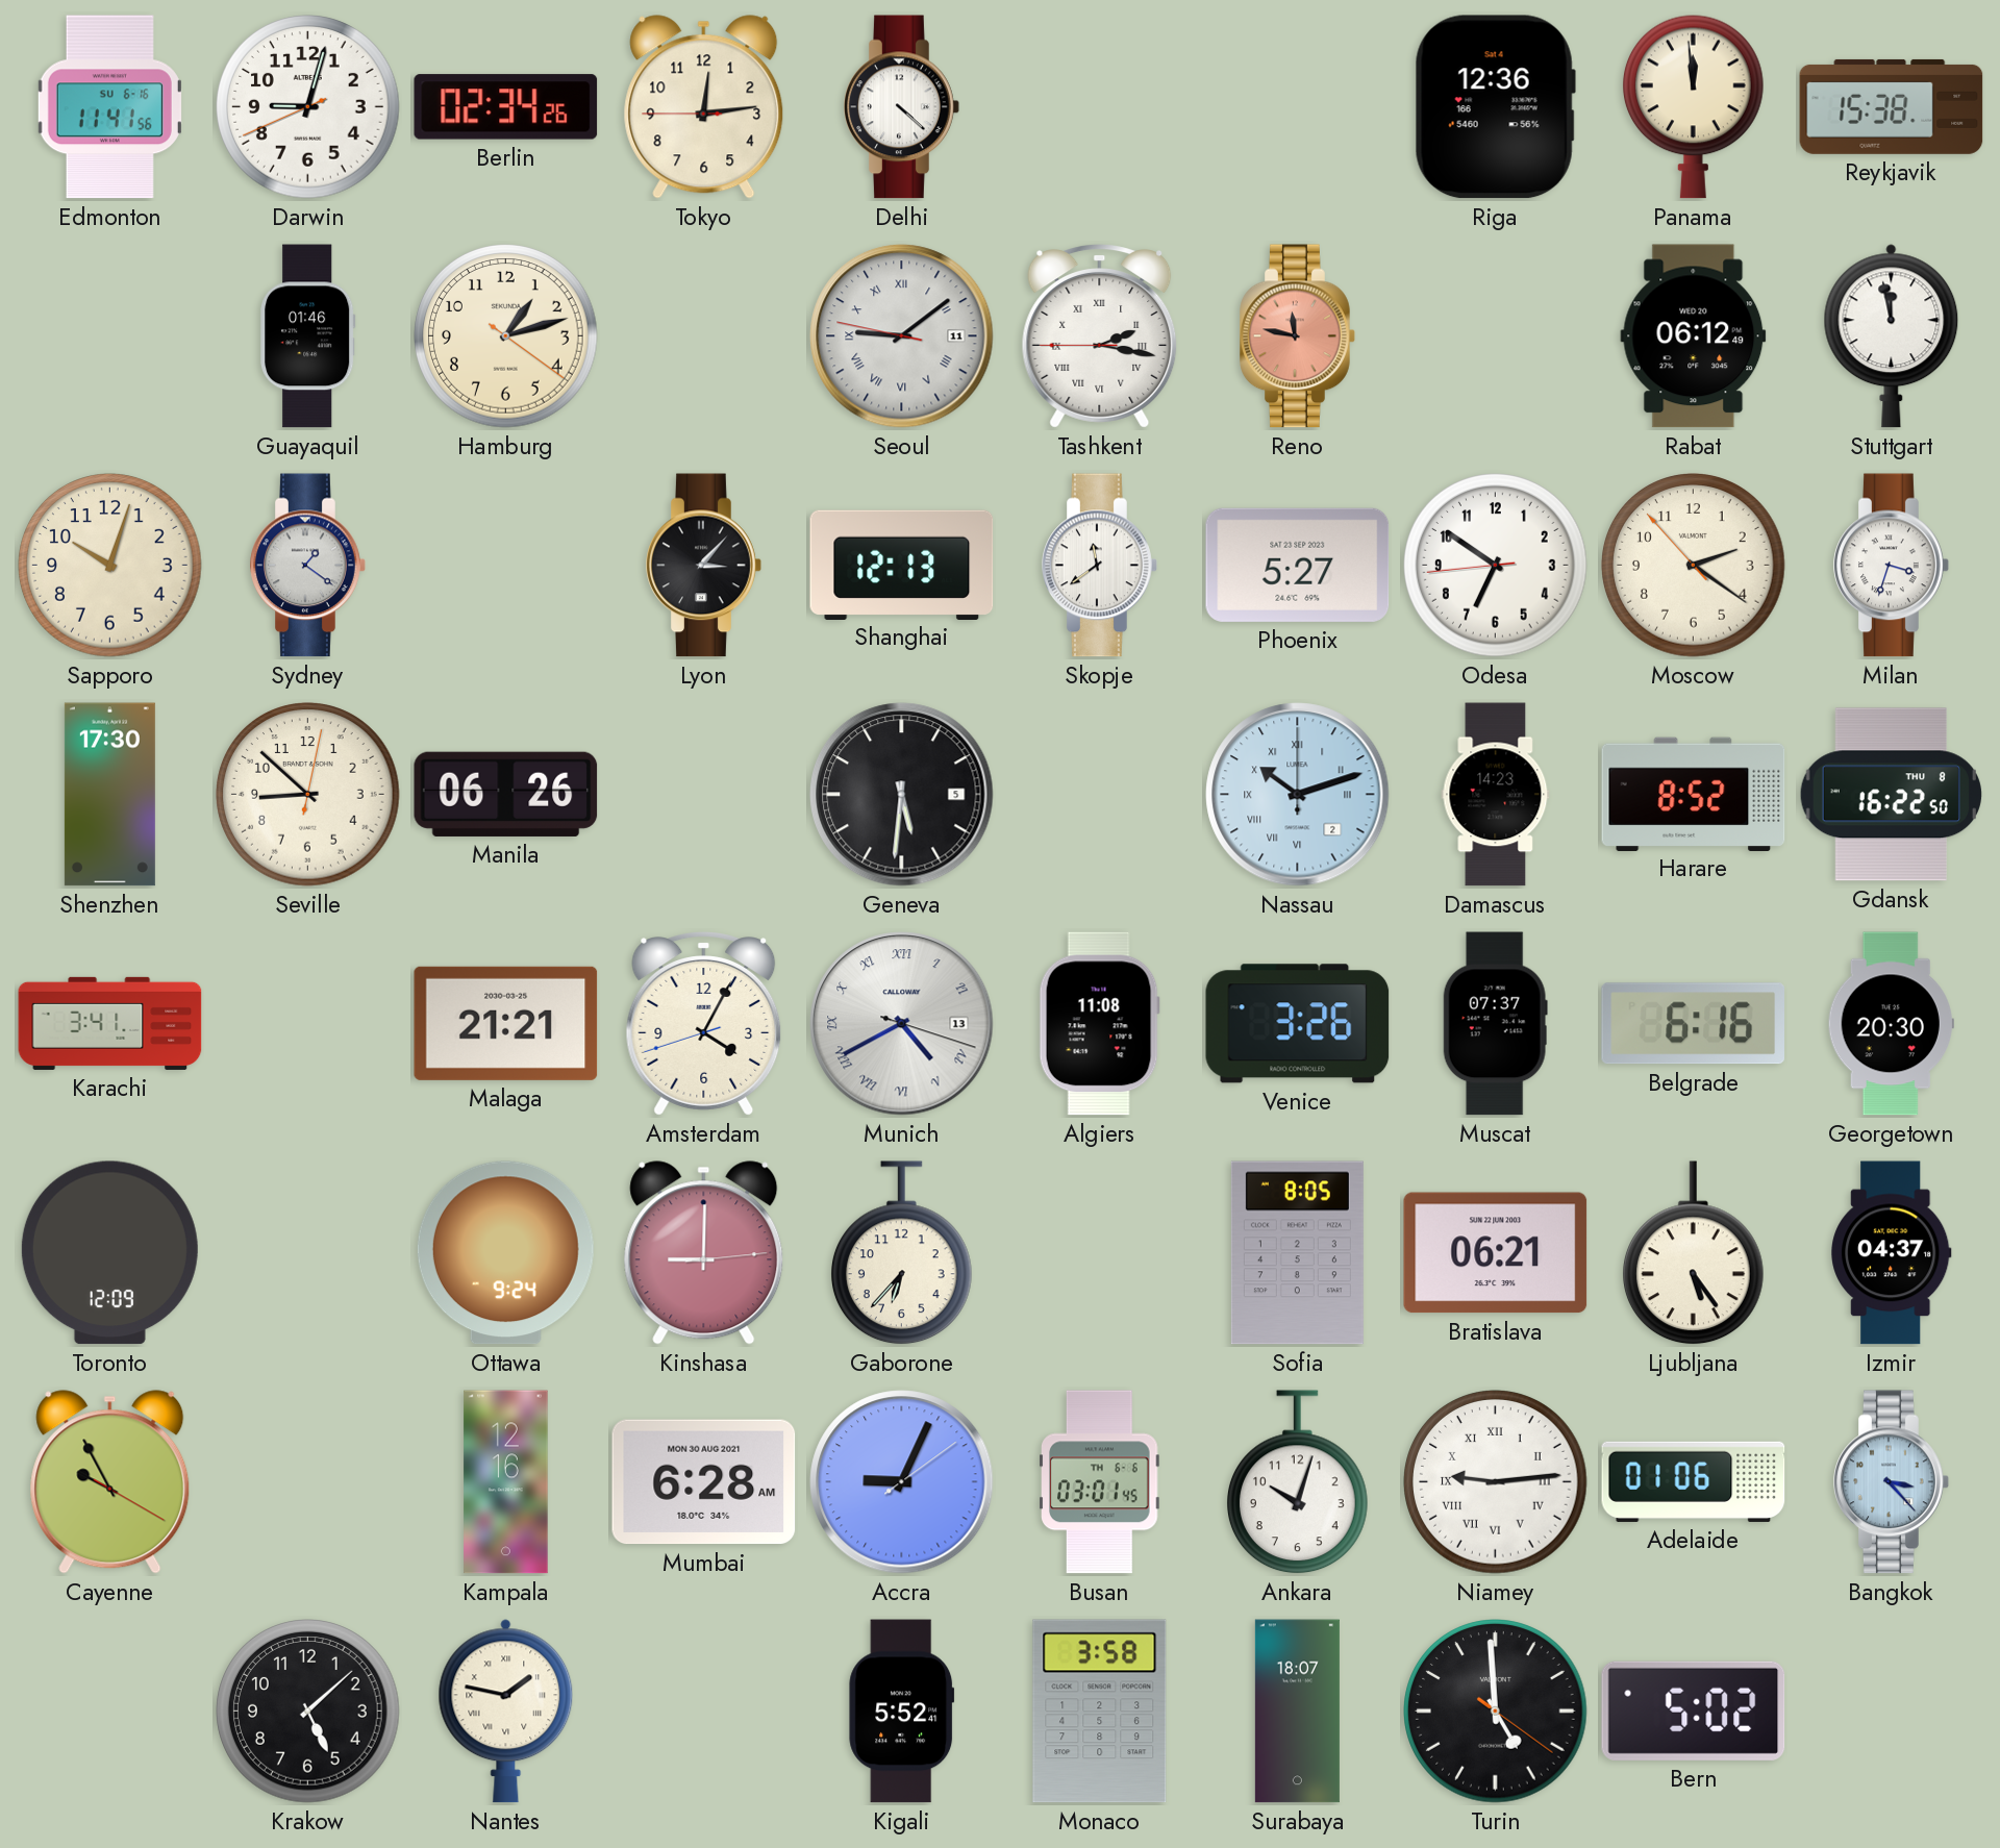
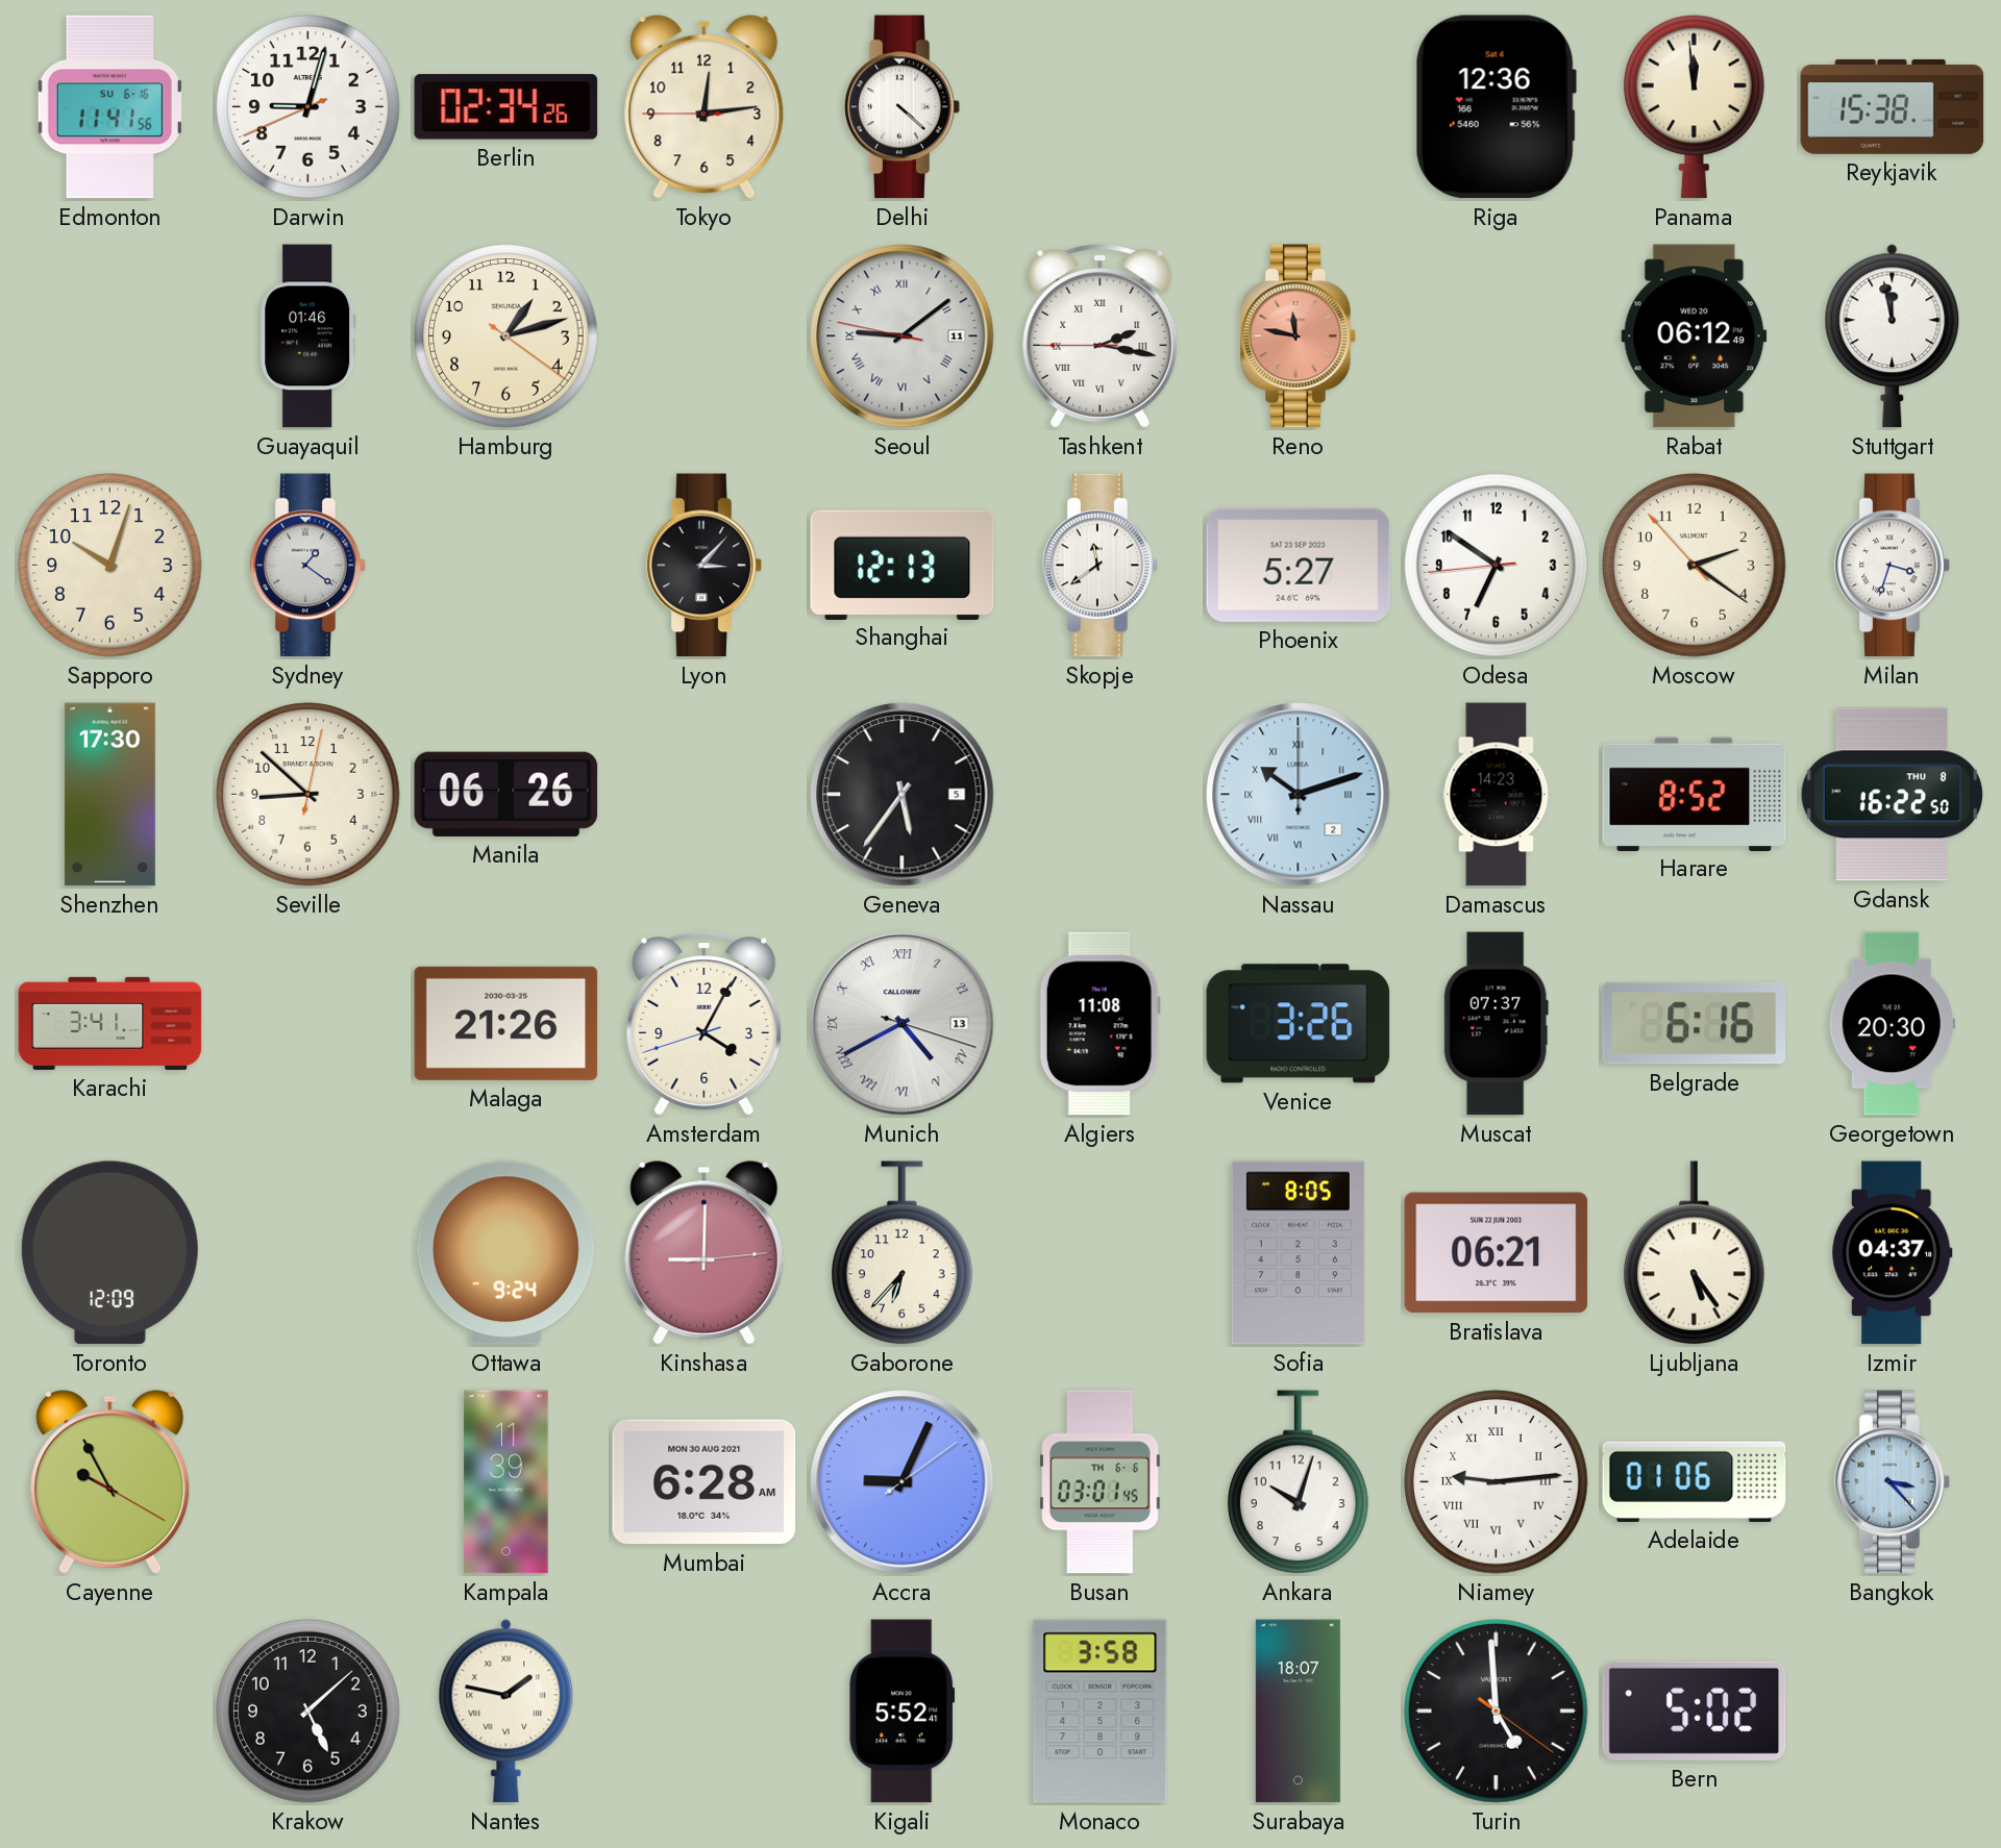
Geneva: 5:31 -> 5:36
Malaga: 21:21 -> 21:26
Kampala: 12:16 -> 11:39
